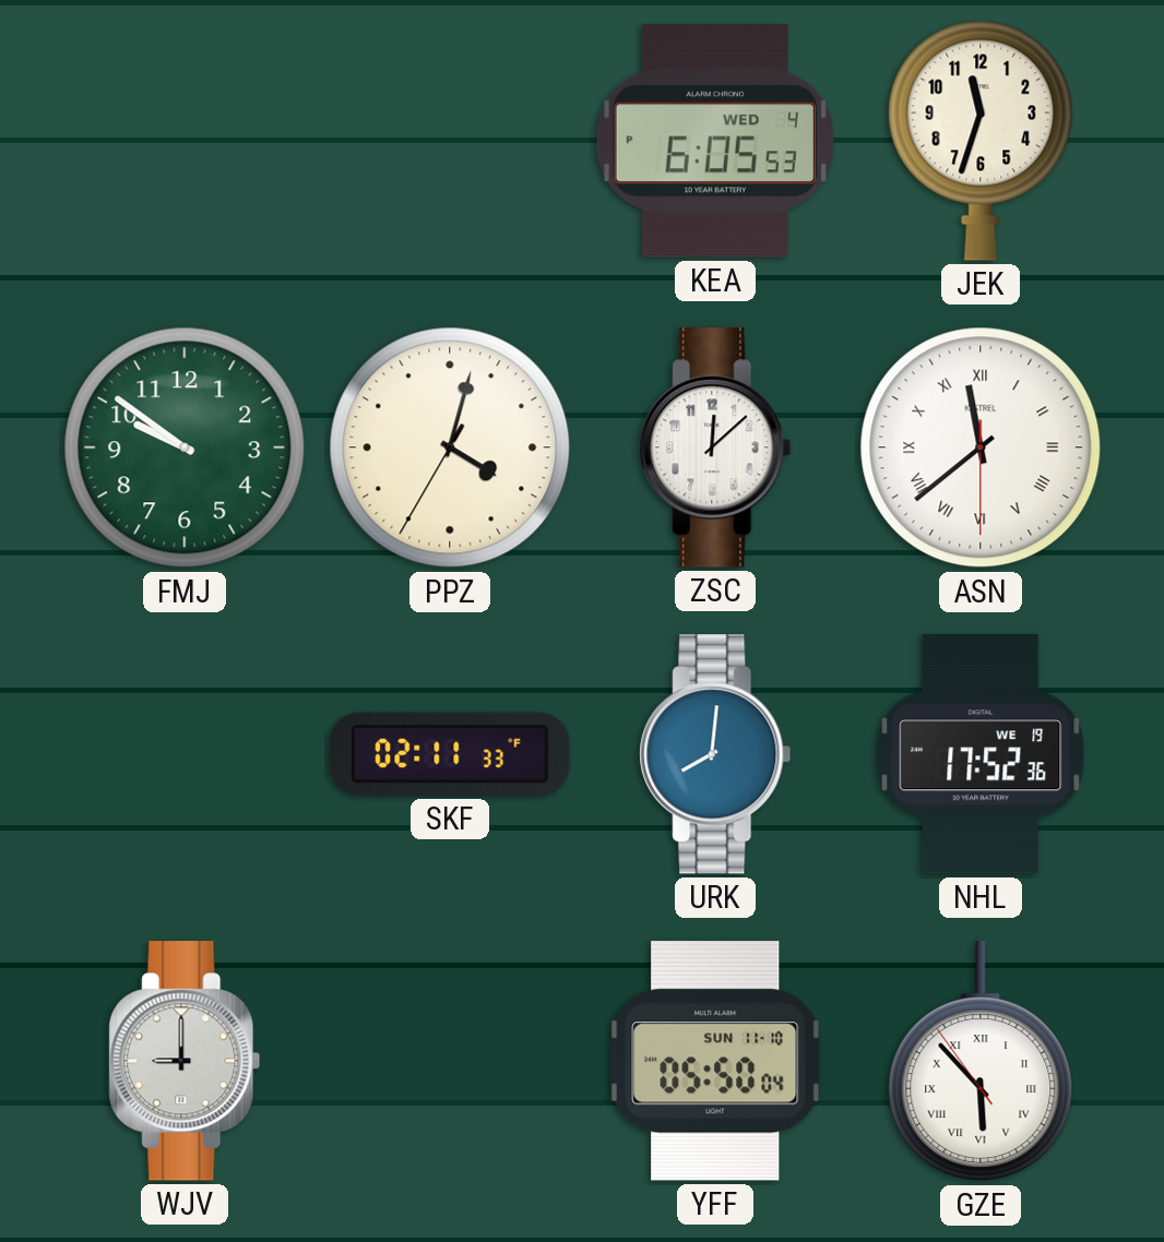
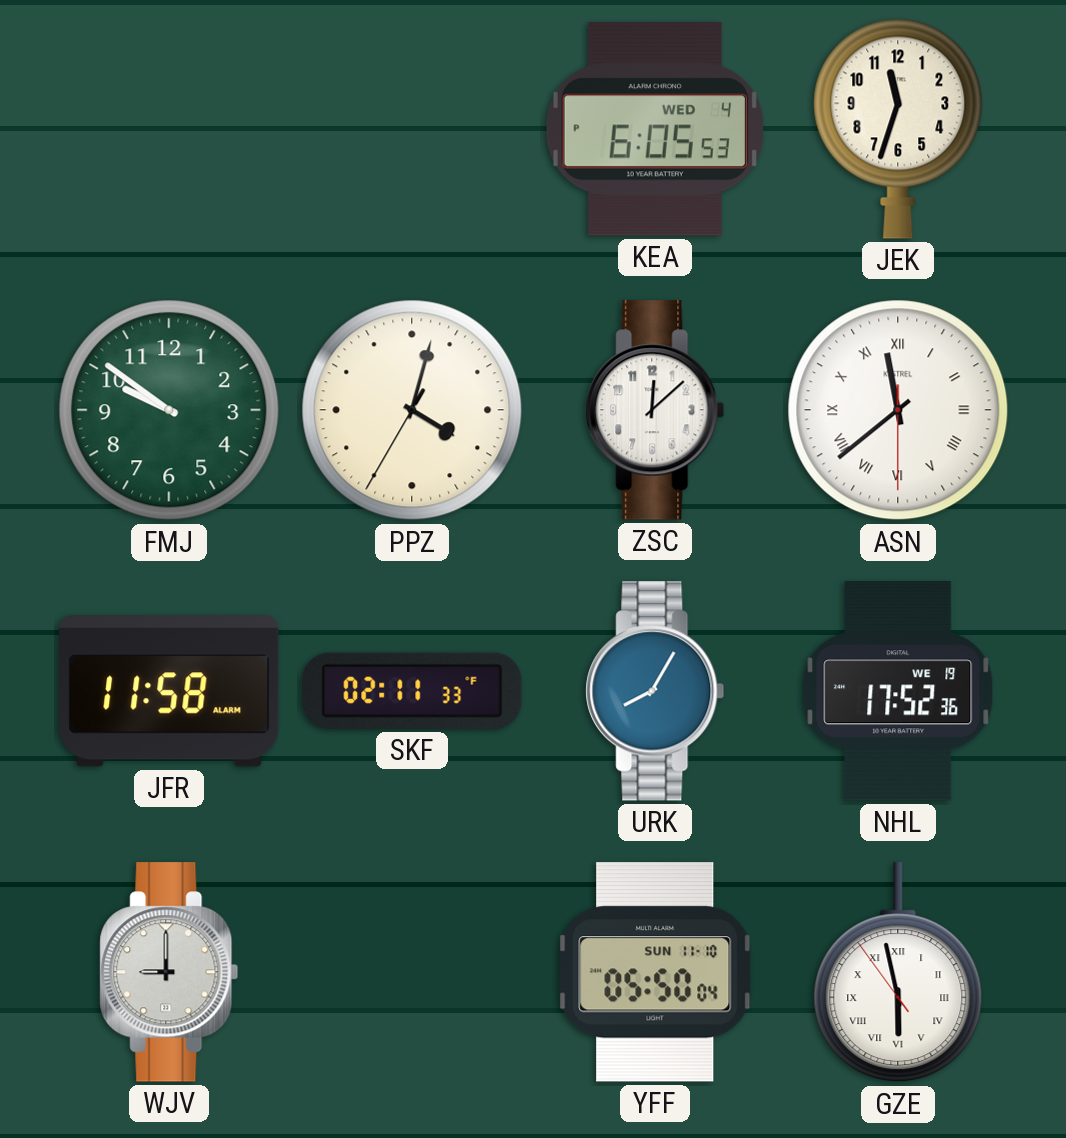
JFR: none -> 11:58
URK: 8:01 -> 8:05
GZE: 5:52 -> 5:57
